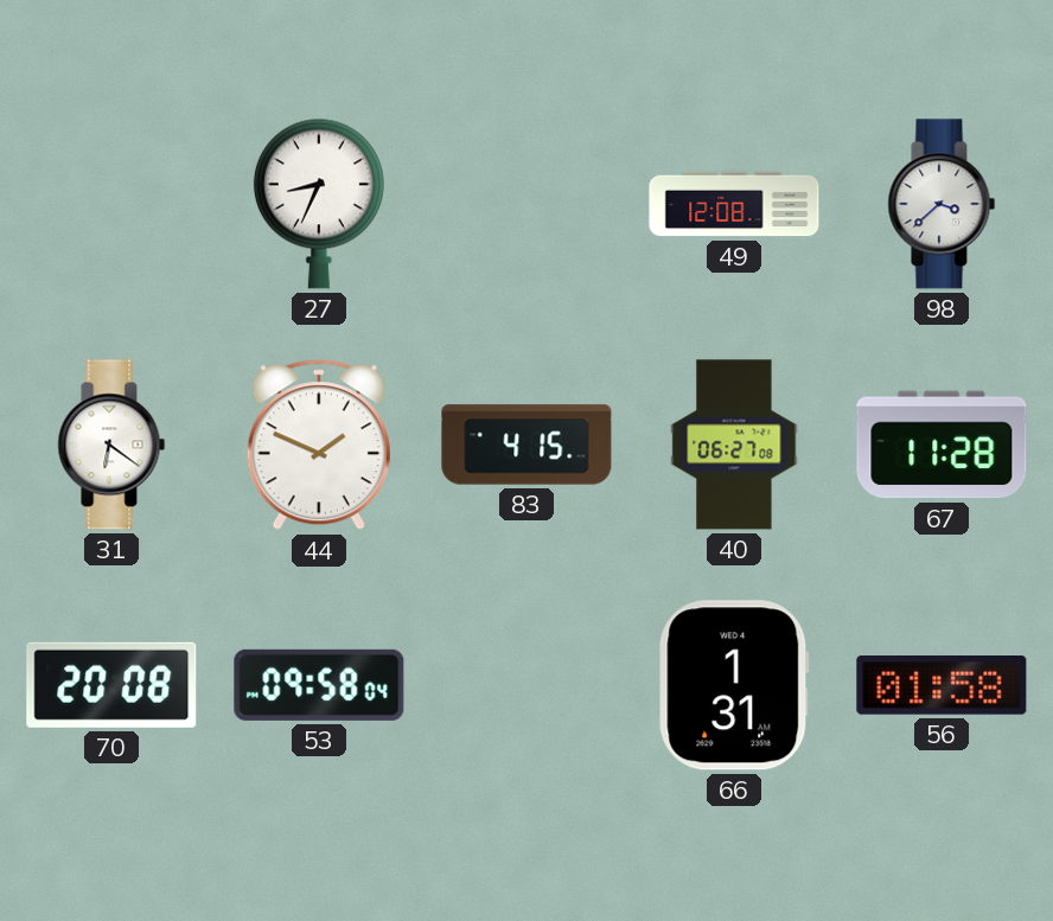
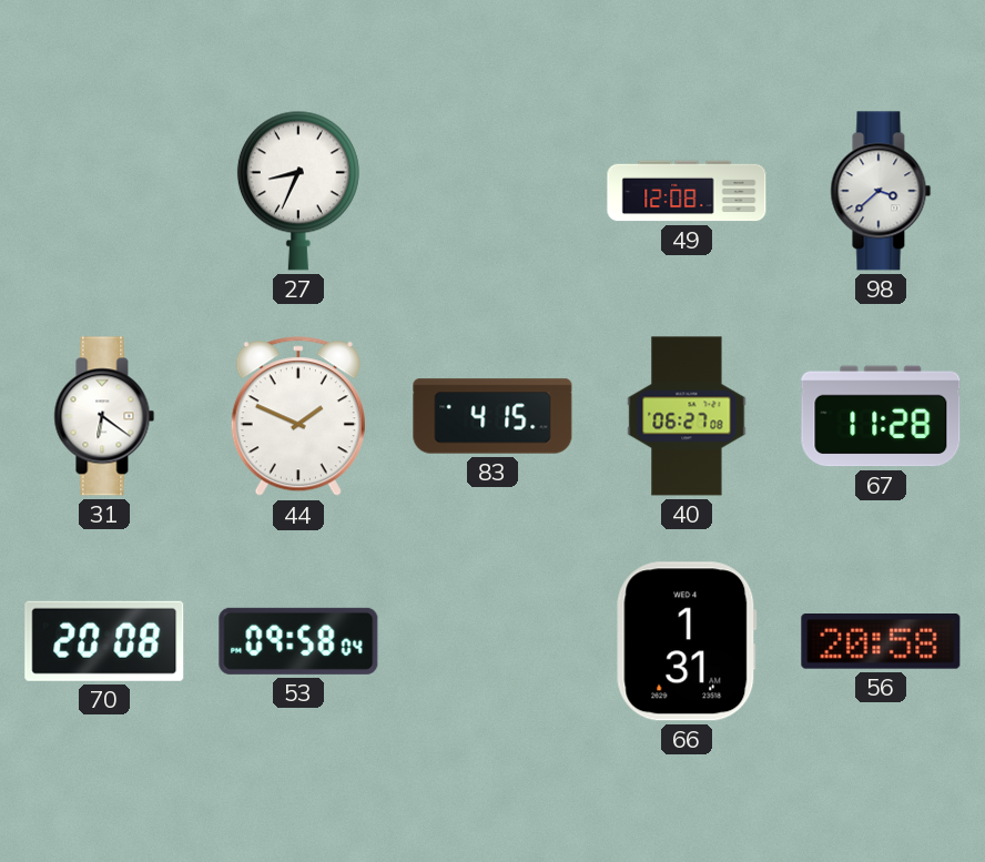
56: 01:58 -> 20:58
